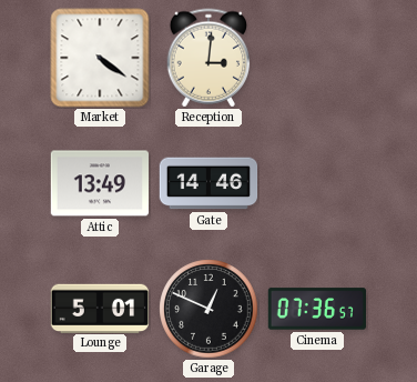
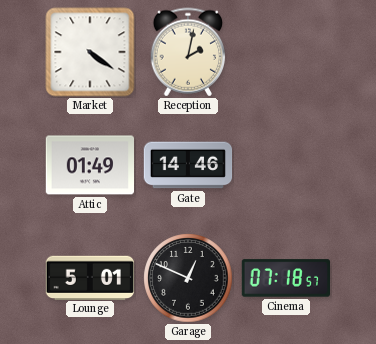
Reception: 3:01 -> 2:02
Attic: 13:49 -> 01:49
Cinema: 07:36 -> 07:18
